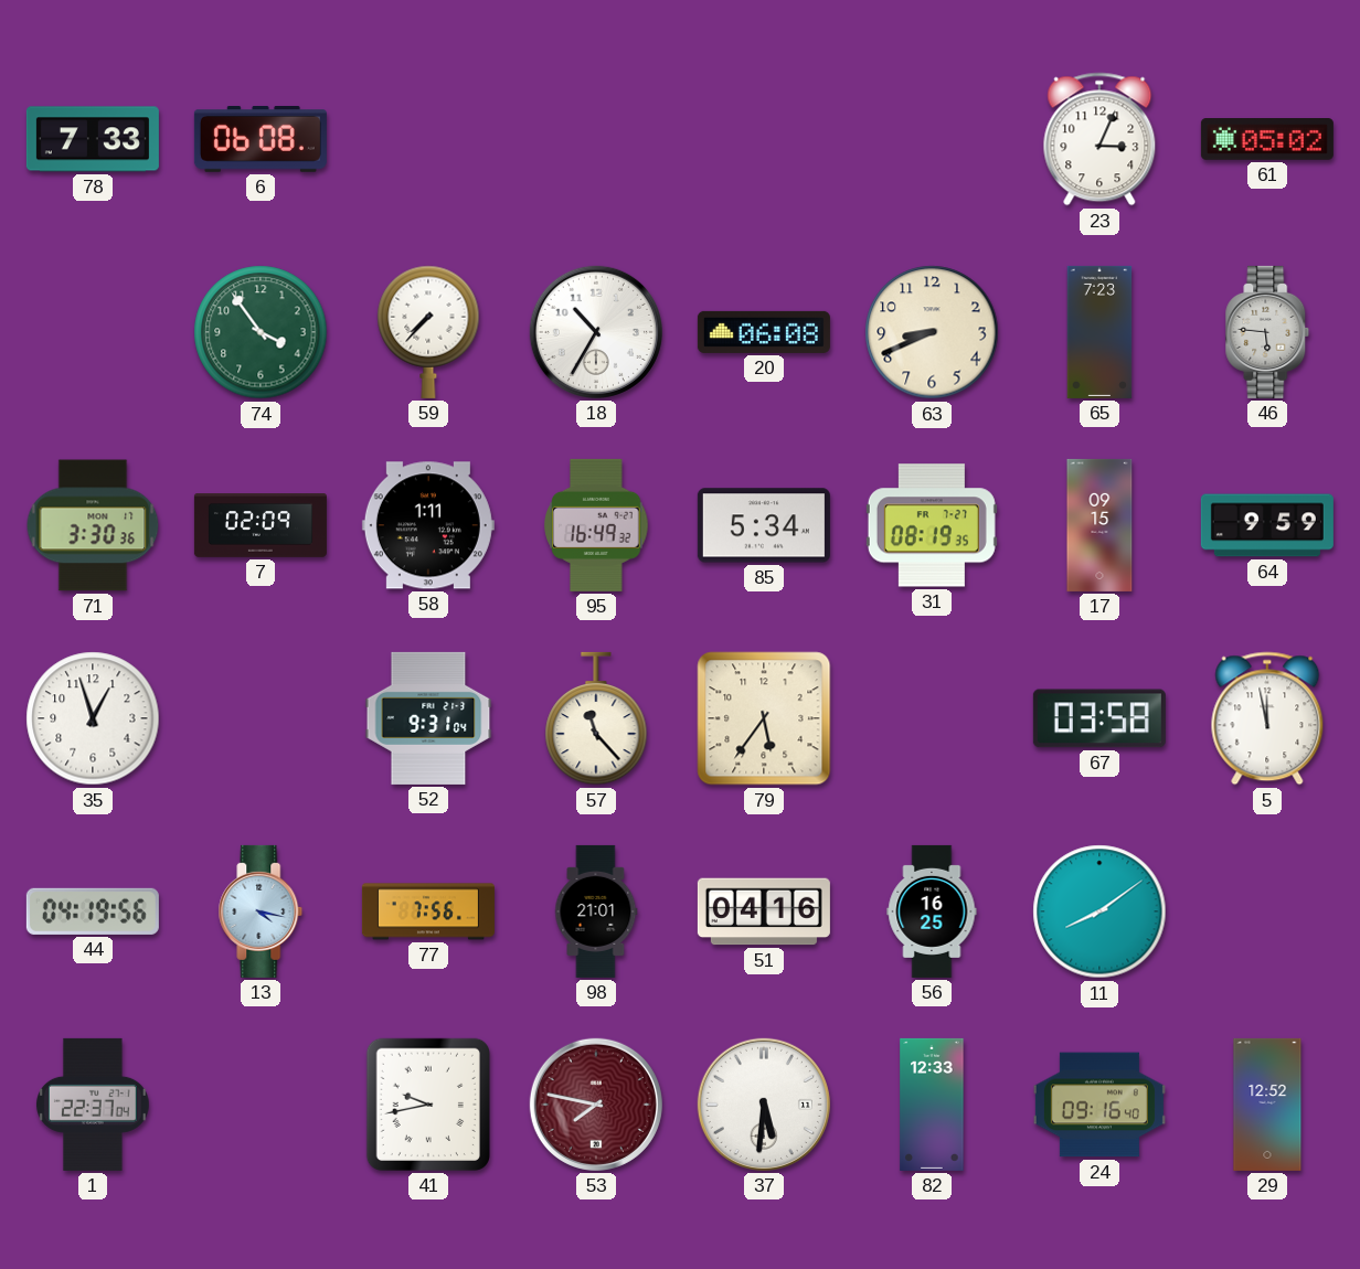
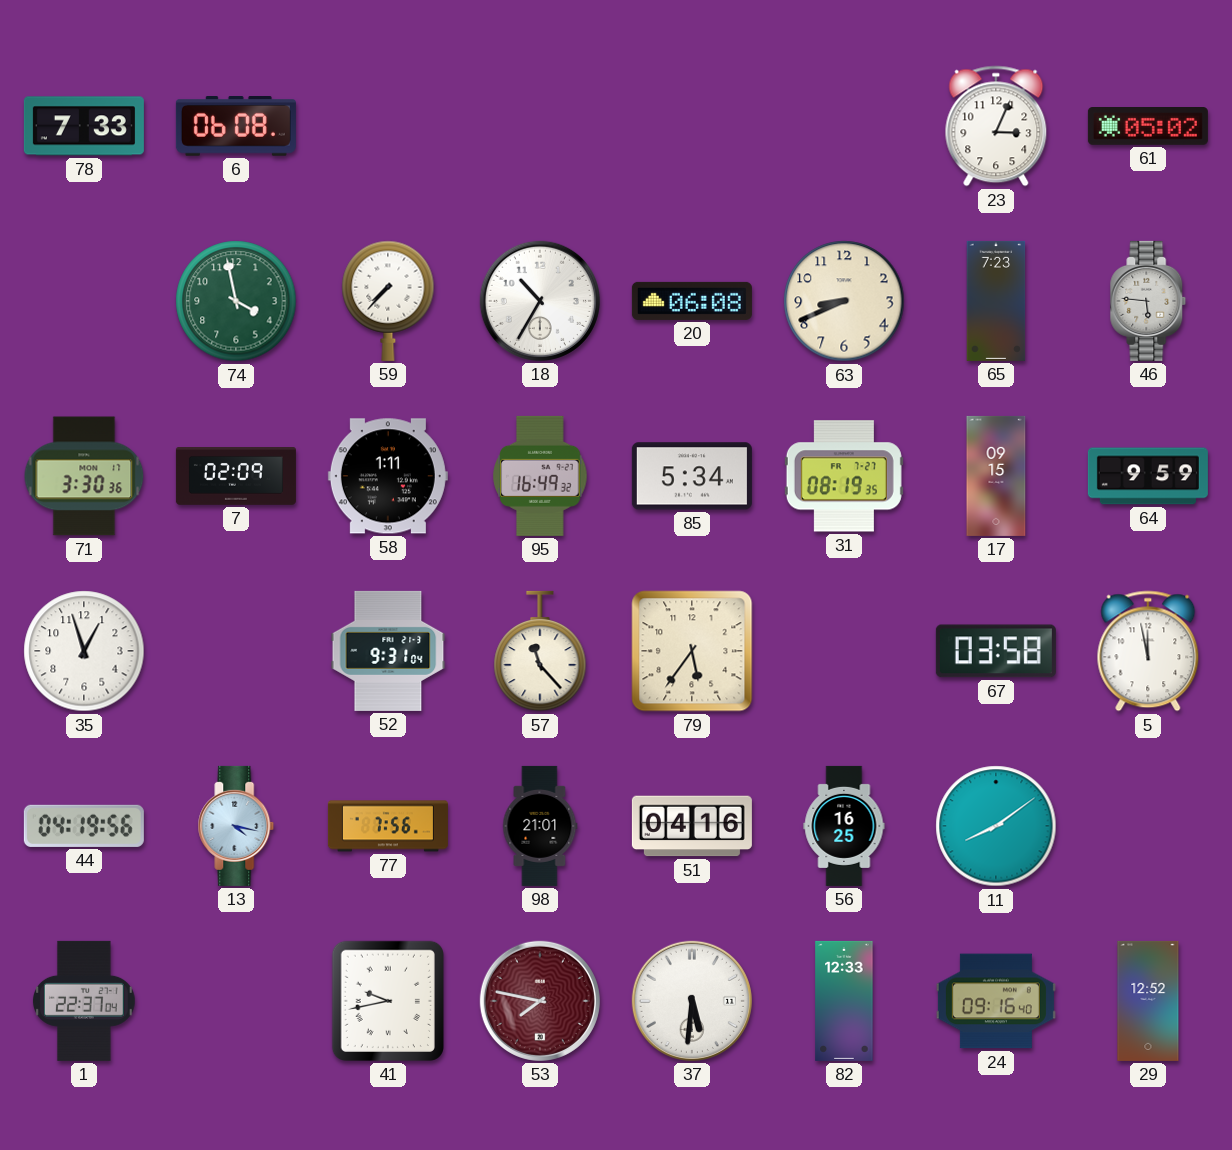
74: 3:54 -> 3:58
